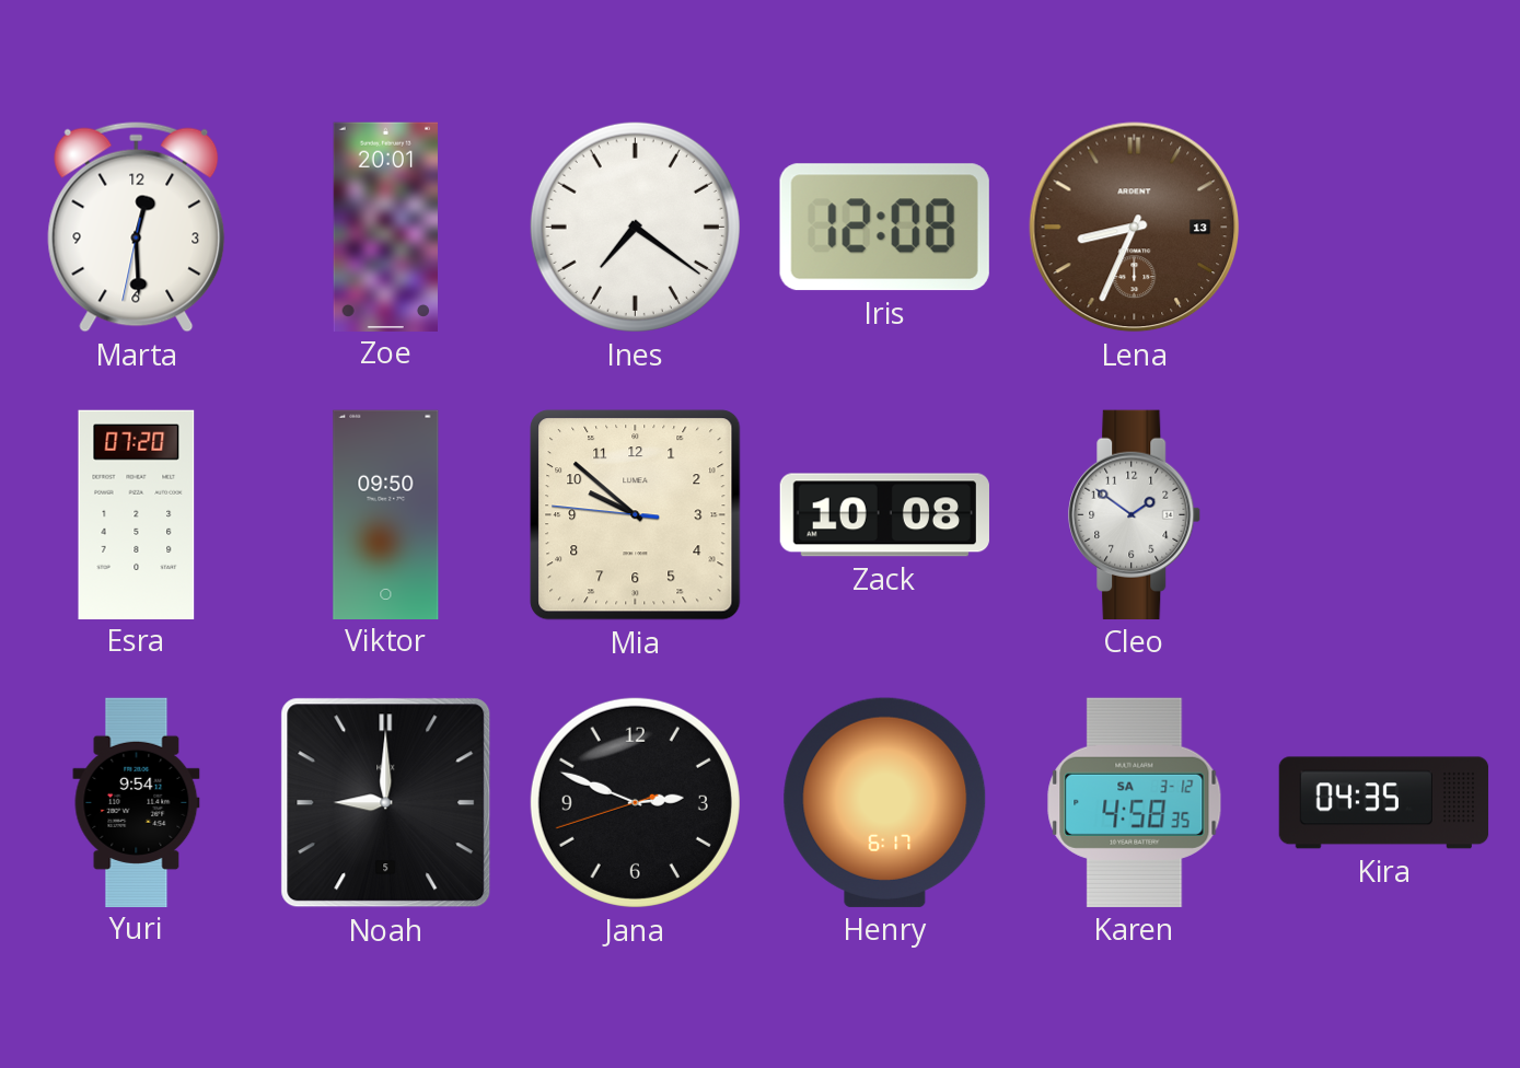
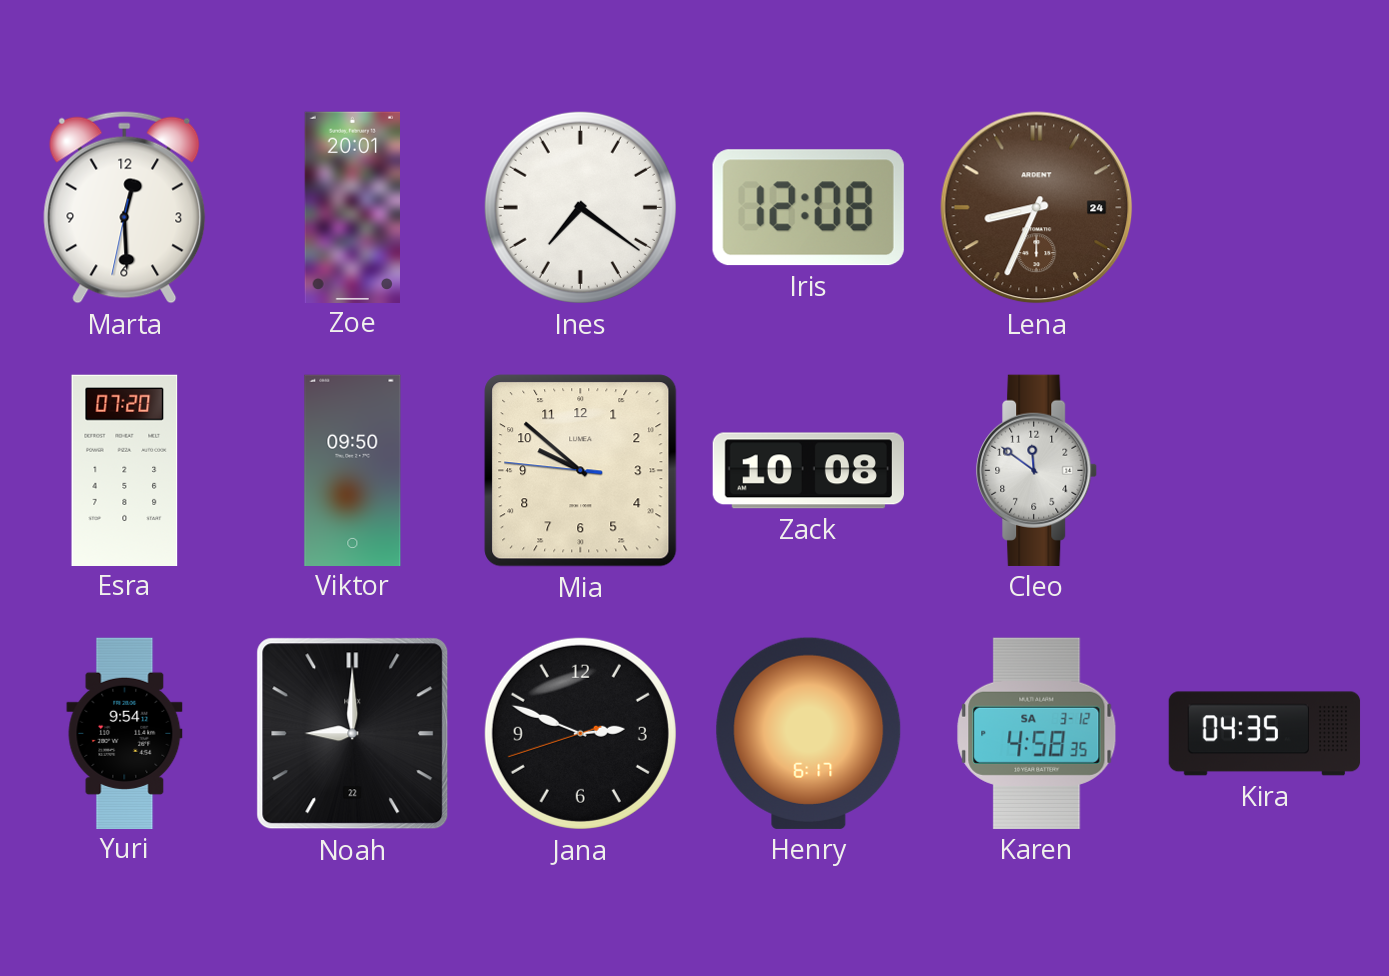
Lena date: 13 -> 24
Cleo: 1:51 -> 11:51
Noah date: 5 -> 22
